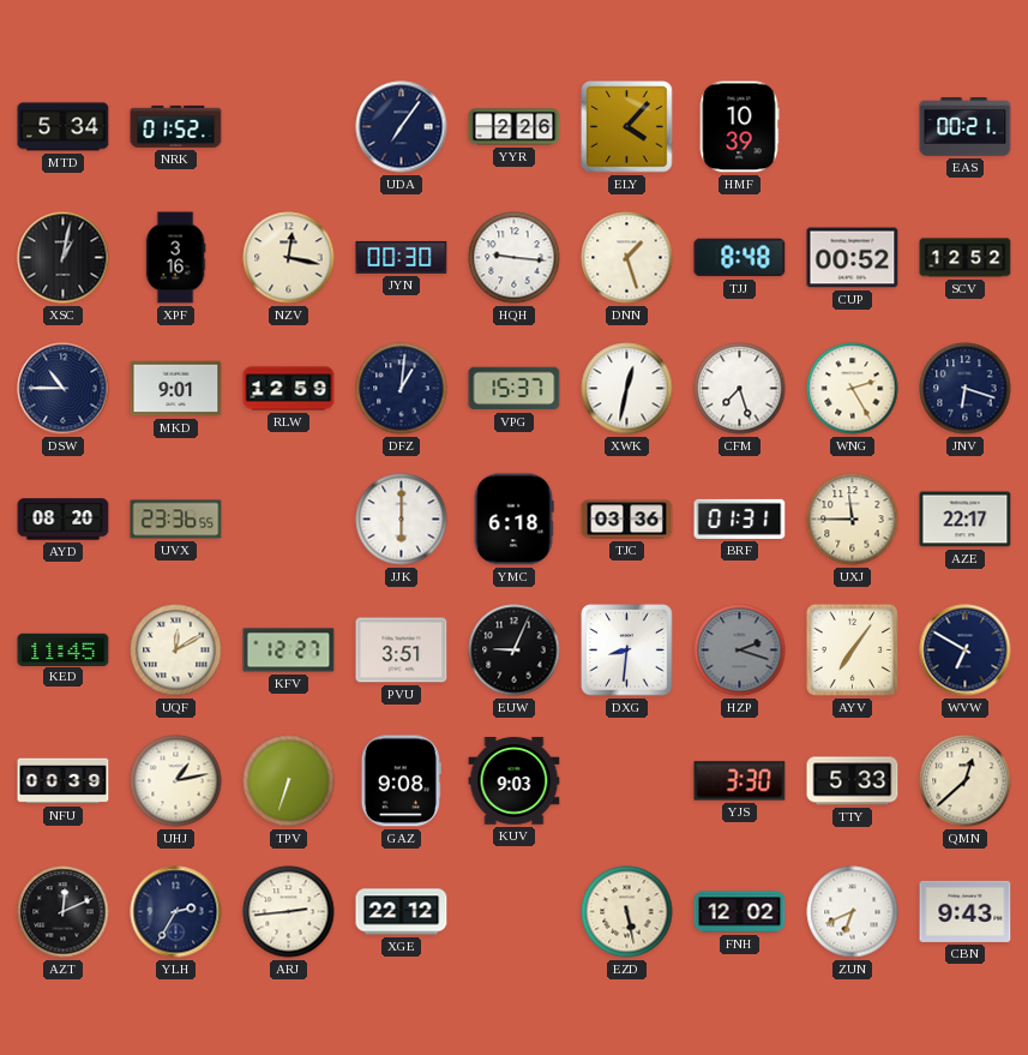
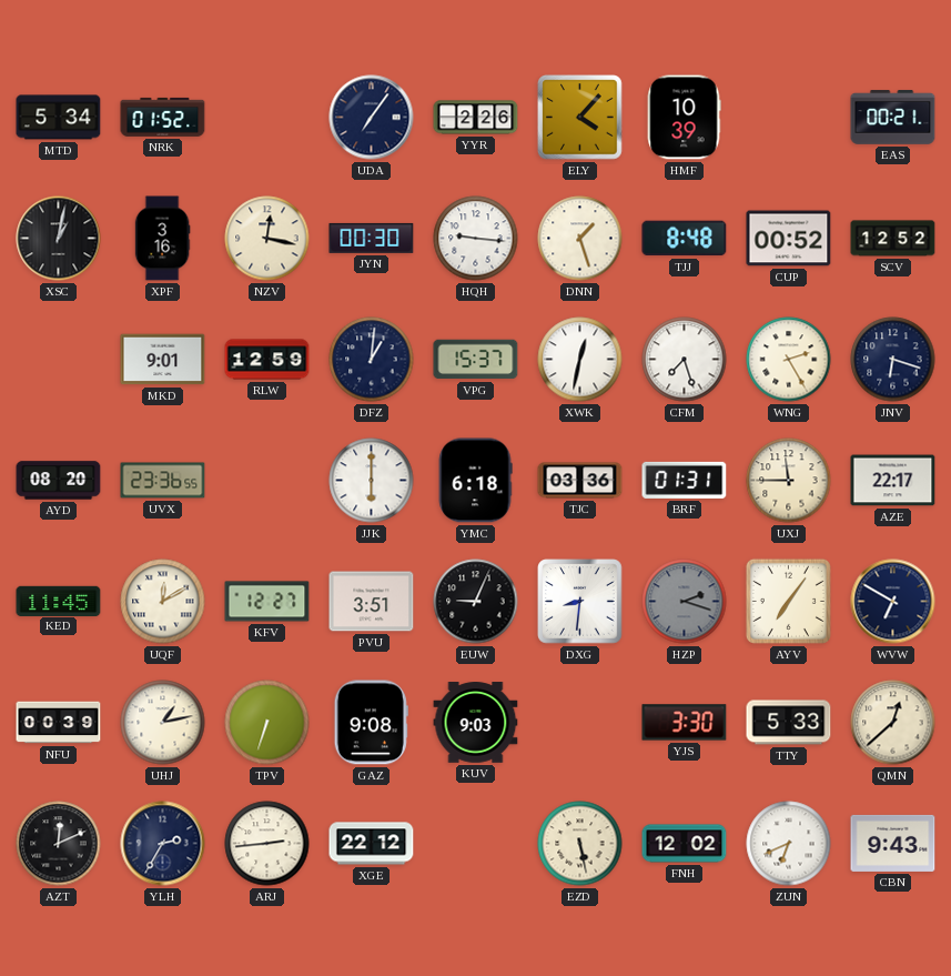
DSW: 10:45 -> none
